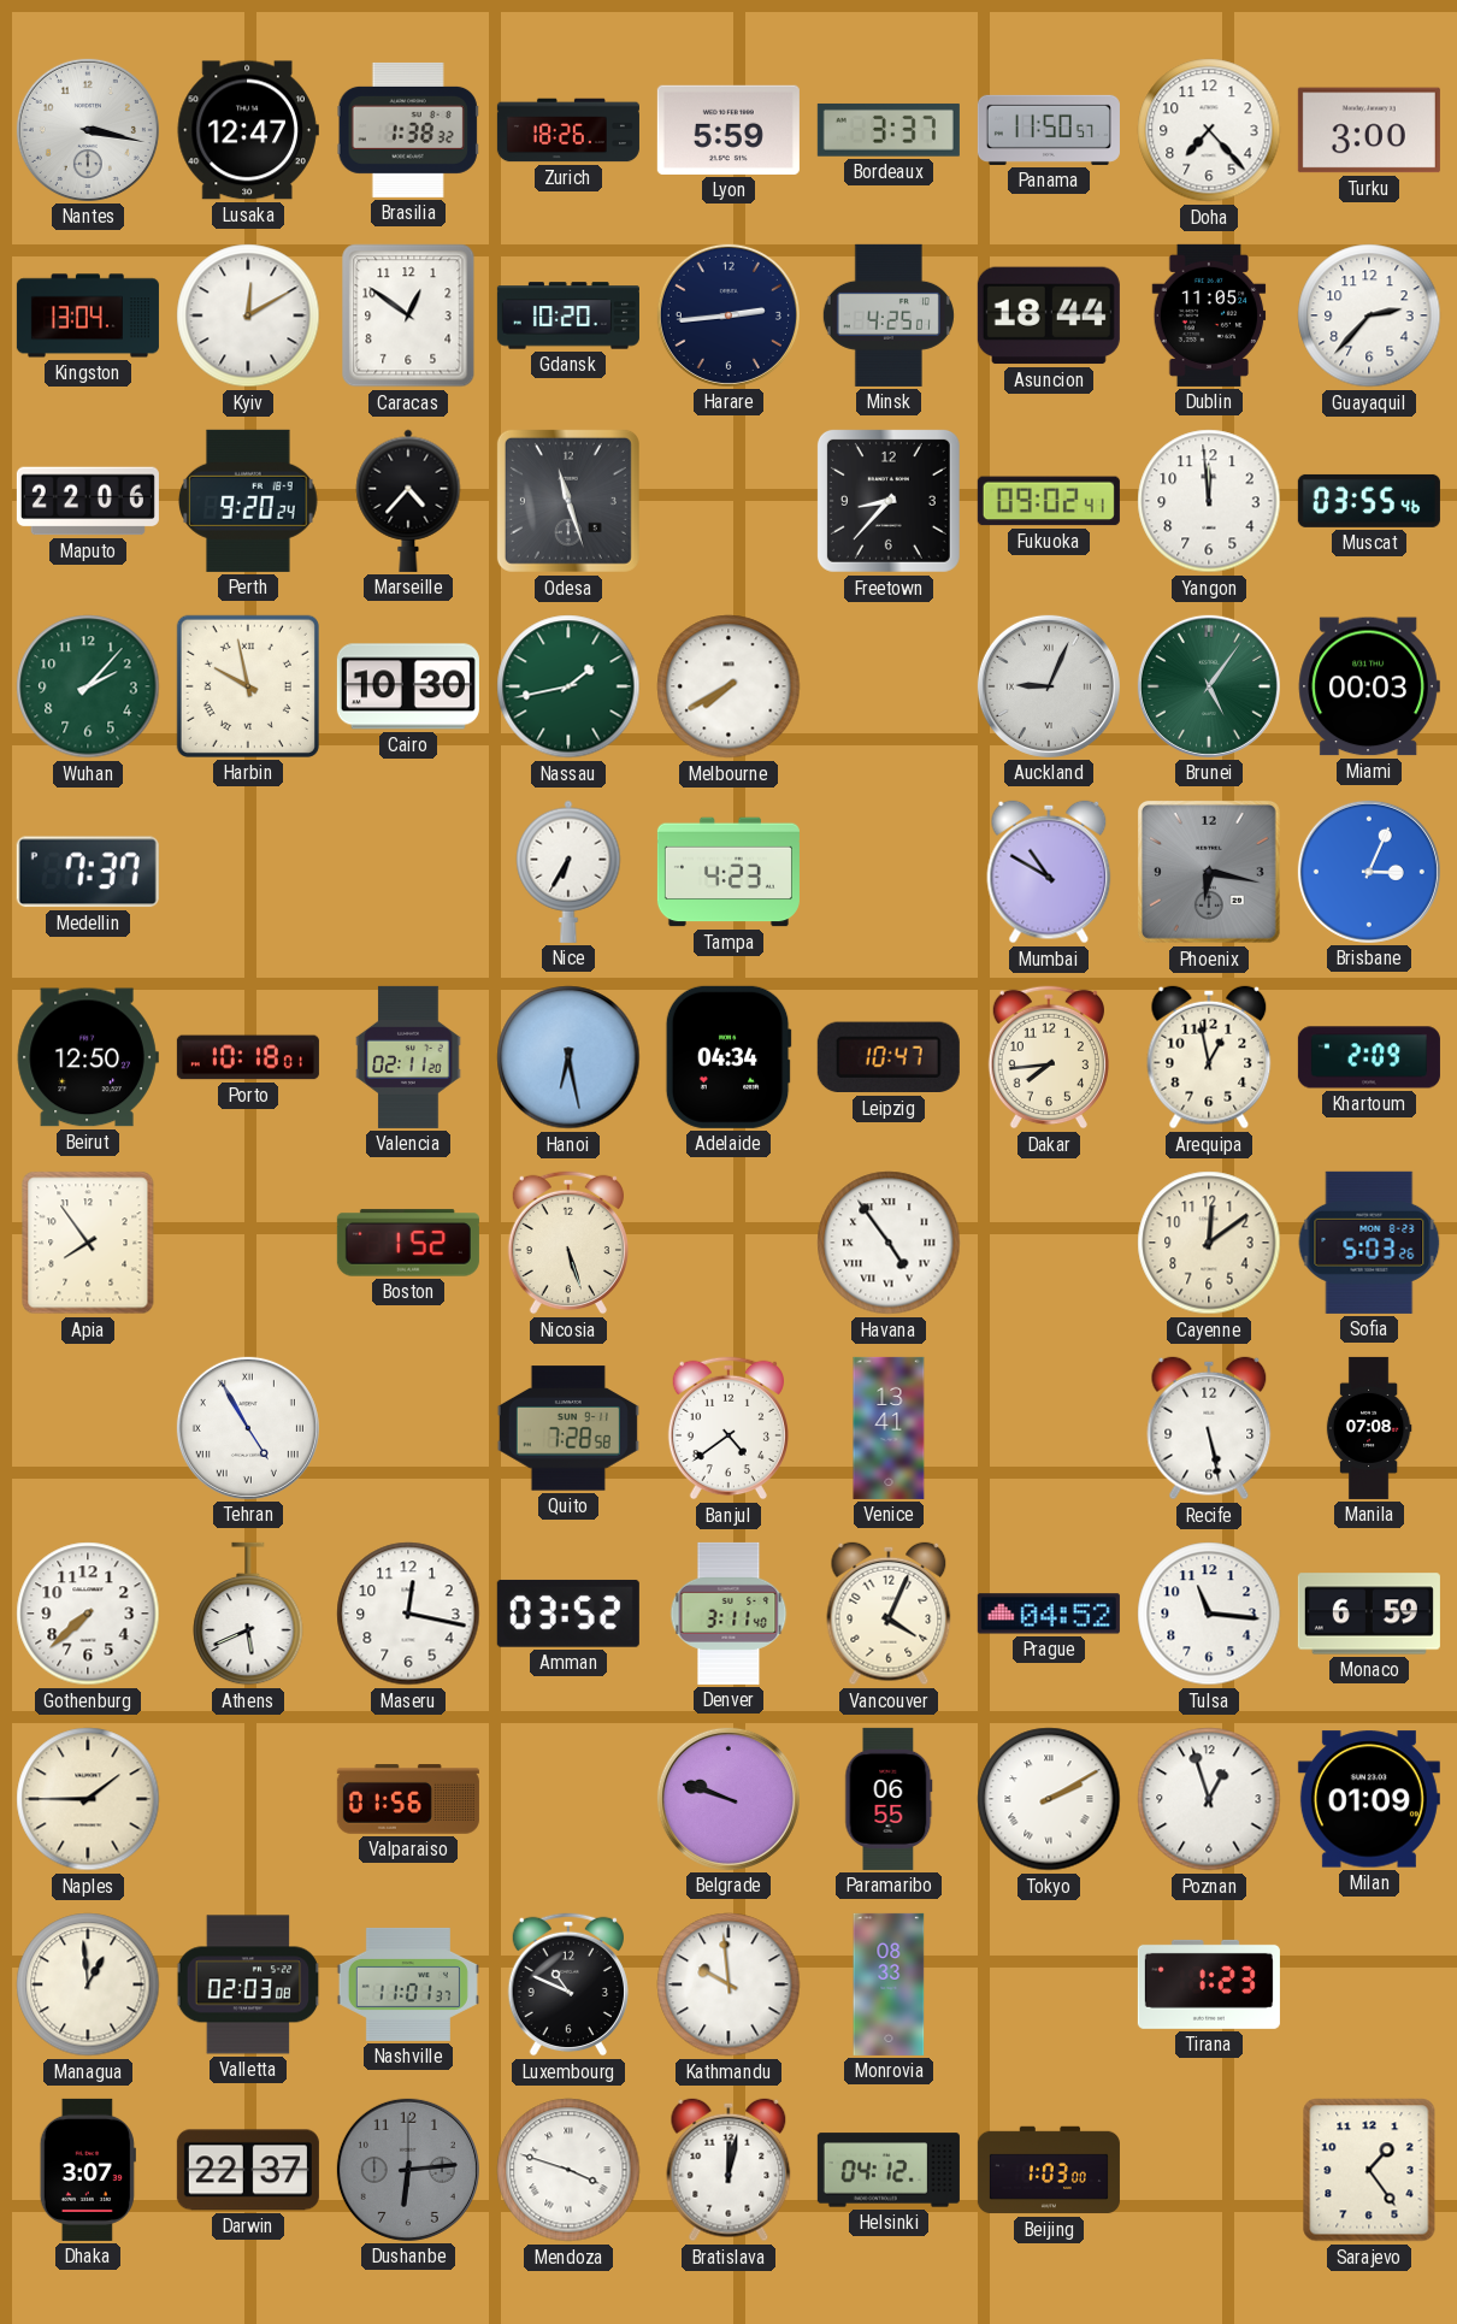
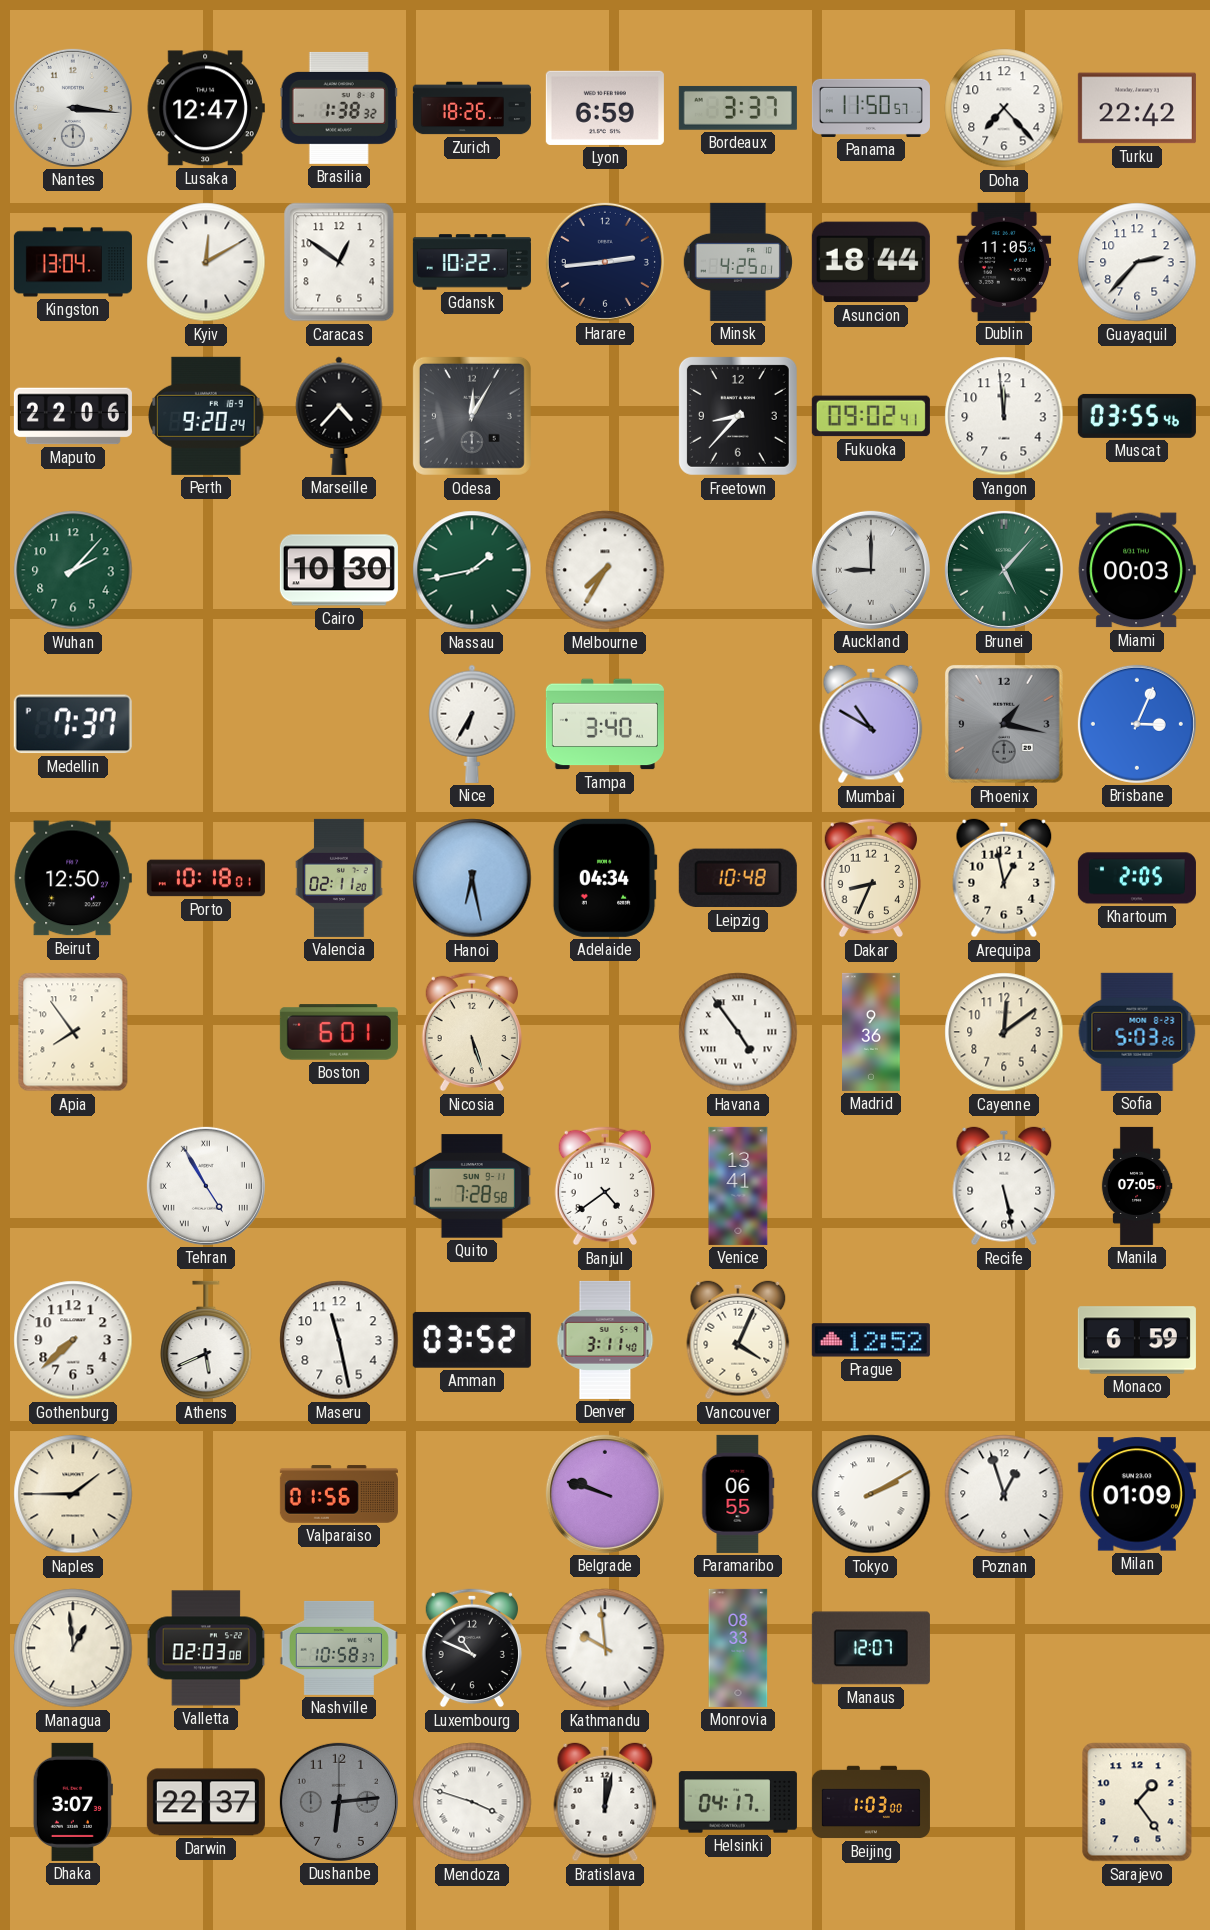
Nantes: 3:17 -> 3:16
Lyon: 5:59 -> 6:59
Turku: 3:00 -> 22:42
Gdansk: 10:20 -> 10:22
Odesa: 11:27 -> 12:05
Harbin: 9:58 -> none
Melbourne: 7:40 -> 7:35
Auckland: 9:04 -> 9:00
Brunei: 5:06 -> 5:07
Tampa: 4:23 -> 3:40
Phoenix: 6:17 -> 1:17
Leipzig: 10:47 -> 10:48
Dakar: 7:44 -> 8:34
Khartoum: 2:09 -> 2:05
Boston: 1:52 -> 6:01
Madrid: none -> 9:36
Manila: 07:08 -> 07:05
Maseru: 12:17 -> 11:28
Prague: 04:52 -> 12:52
Tulsa: 11:16 -> none
Nashville: 11:01 -> 10:58
Manaus: none -> 12:07
Tirana: 1:23 -> none
Helsinki: 04:12 -> 04:17
